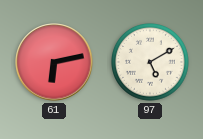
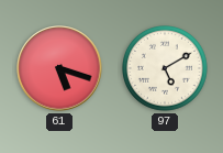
61: 6:13 -> 5:18
